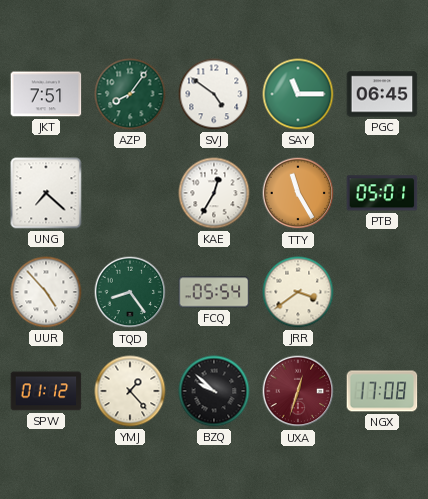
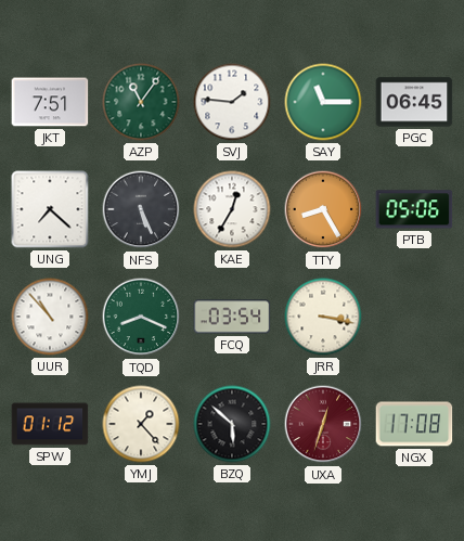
AZP: 8:06 -> 11:06
SVJ: 4:51 -> 1:46
NFS: none -> 5:26
TTY: 11:25 -> 8:25
PTB: 05:01 -> 05:06
UUR: 4:53 -> 10:53
TQD: 8:24 -> 8:19
FCQ: 05:54 -> 03:54
JRR: 3:39 -> 3:17
BZQ: 9:52 -> 5:52
